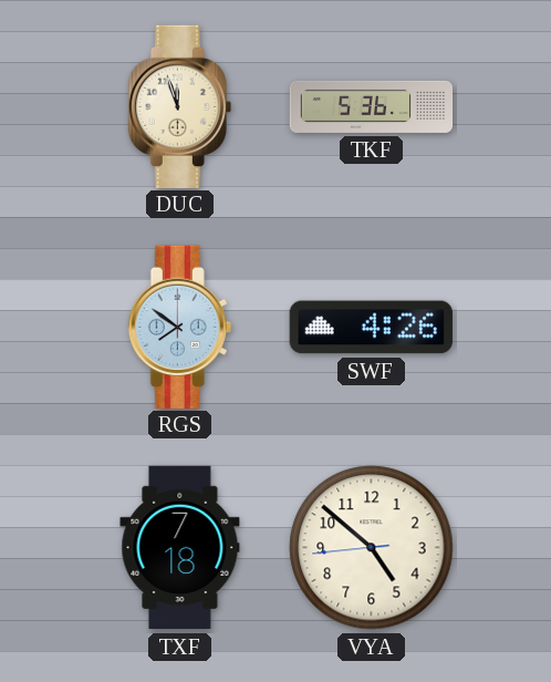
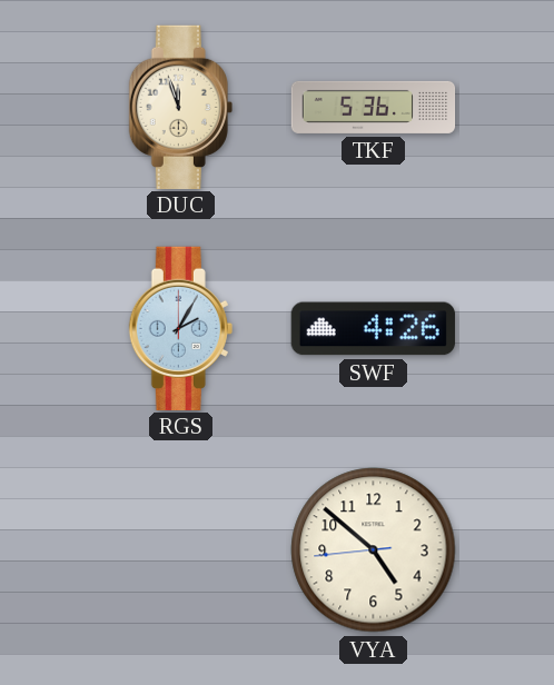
RGS: 7:51 -> 2:05
TXF: 7:18 -> none
